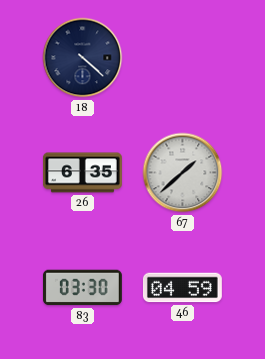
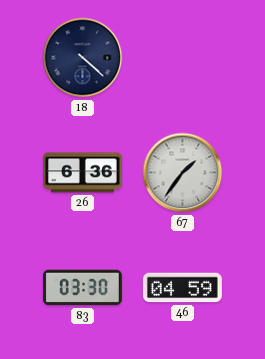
26: 6:35 -> 6:36
67: 1:38 -> 1:36
